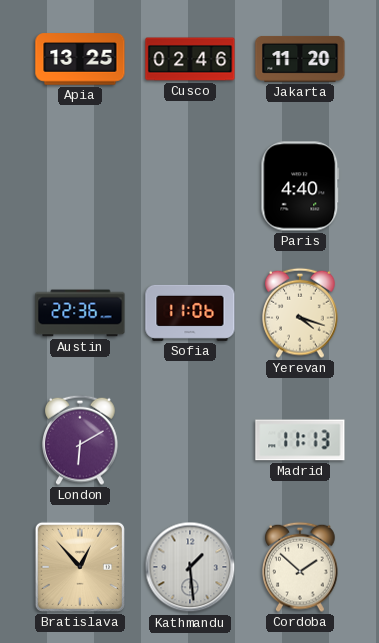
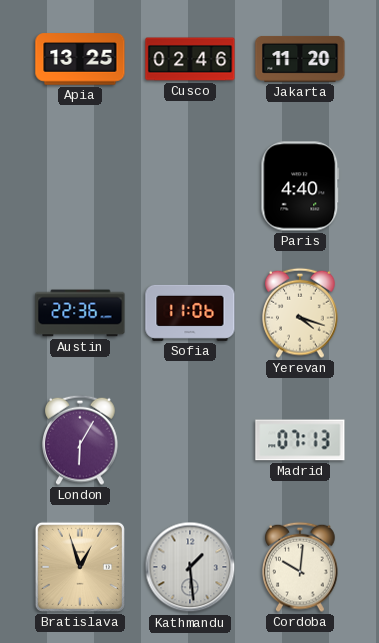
London: 6:10 -> 6:05
Madrid: 11:13 -> 07:13
Bratislava: 12:53 -> 12:57
Cordoba: 1:52 -> 10:01
